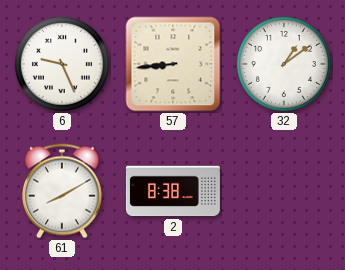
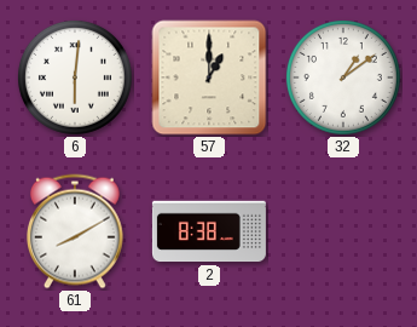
6: 9:26 -> 6:01
57: 8:44 -> 1:00
